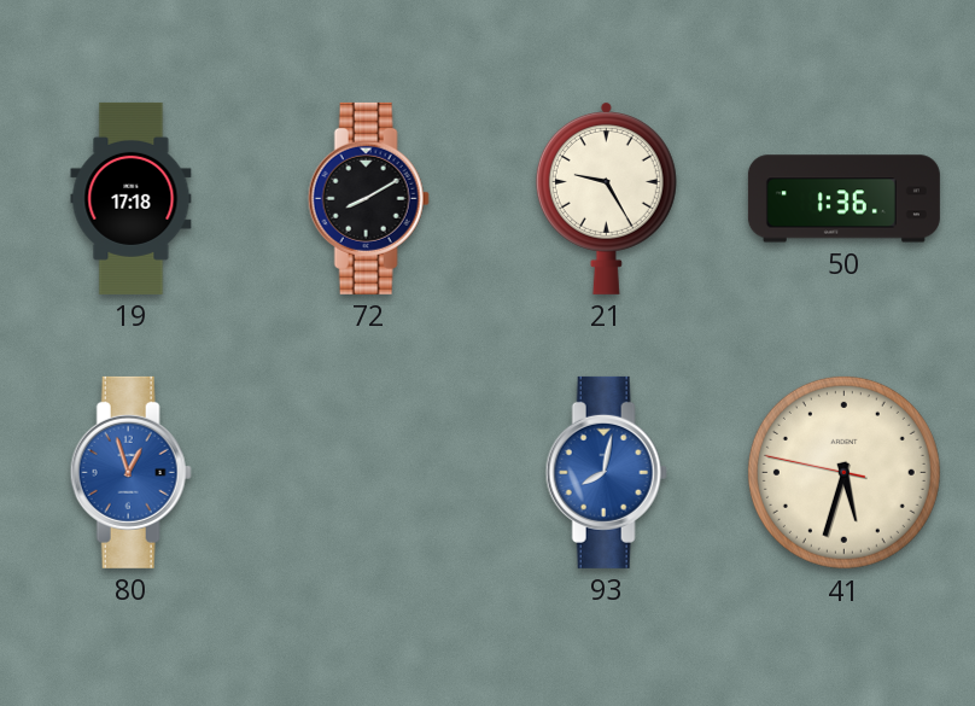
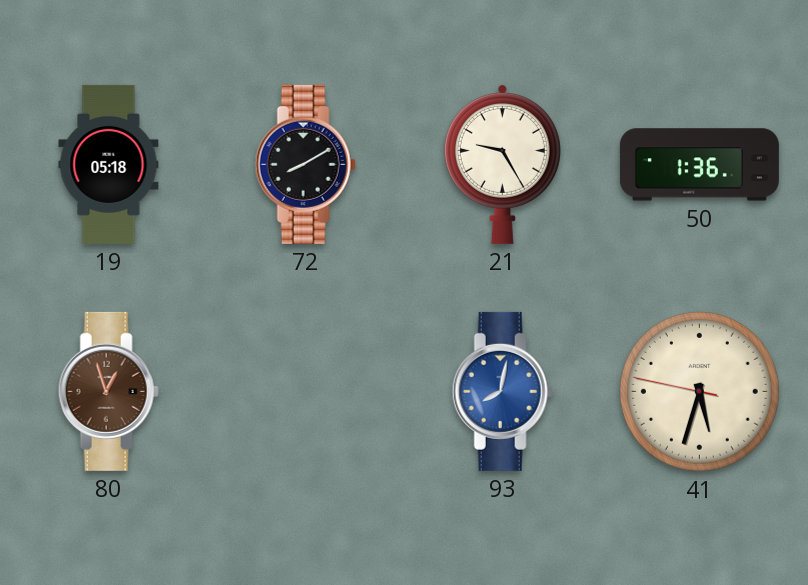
19: 17:18 -> 05:18
80 dial: blue -> brown
